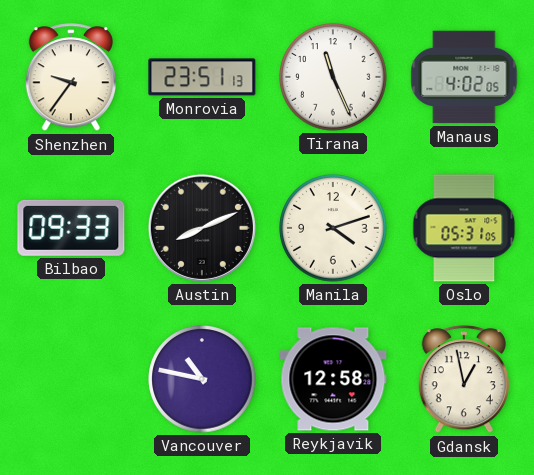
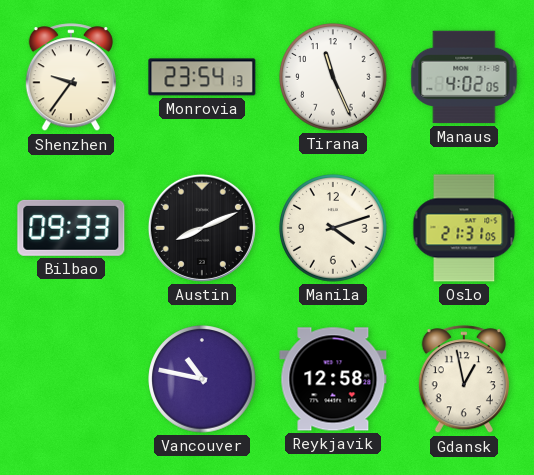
Monrovia: 23:51 -> 23:54
Oslo: 05:31 -> 21:31
